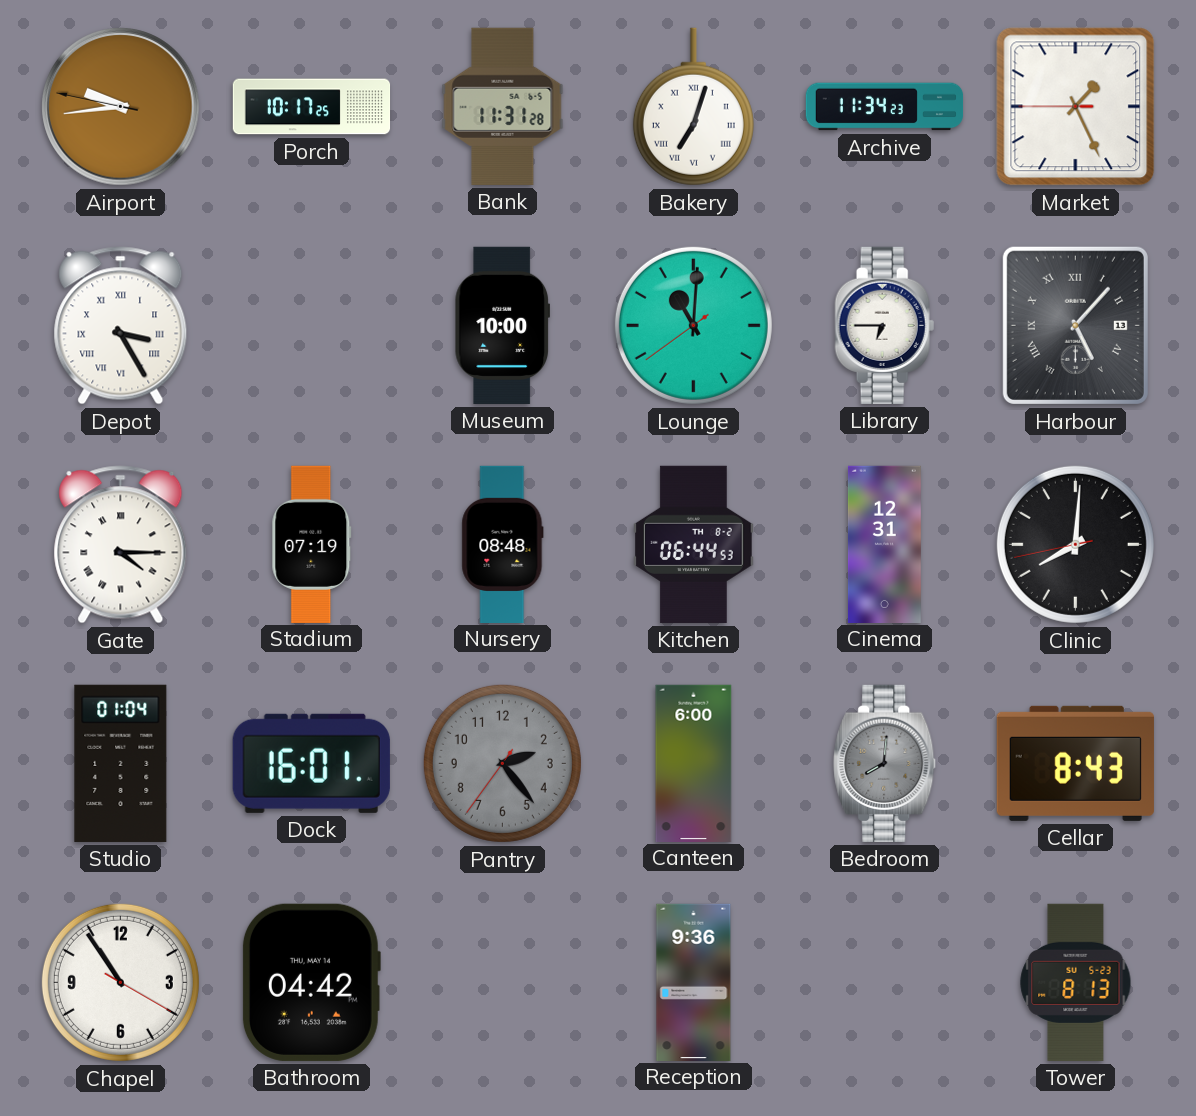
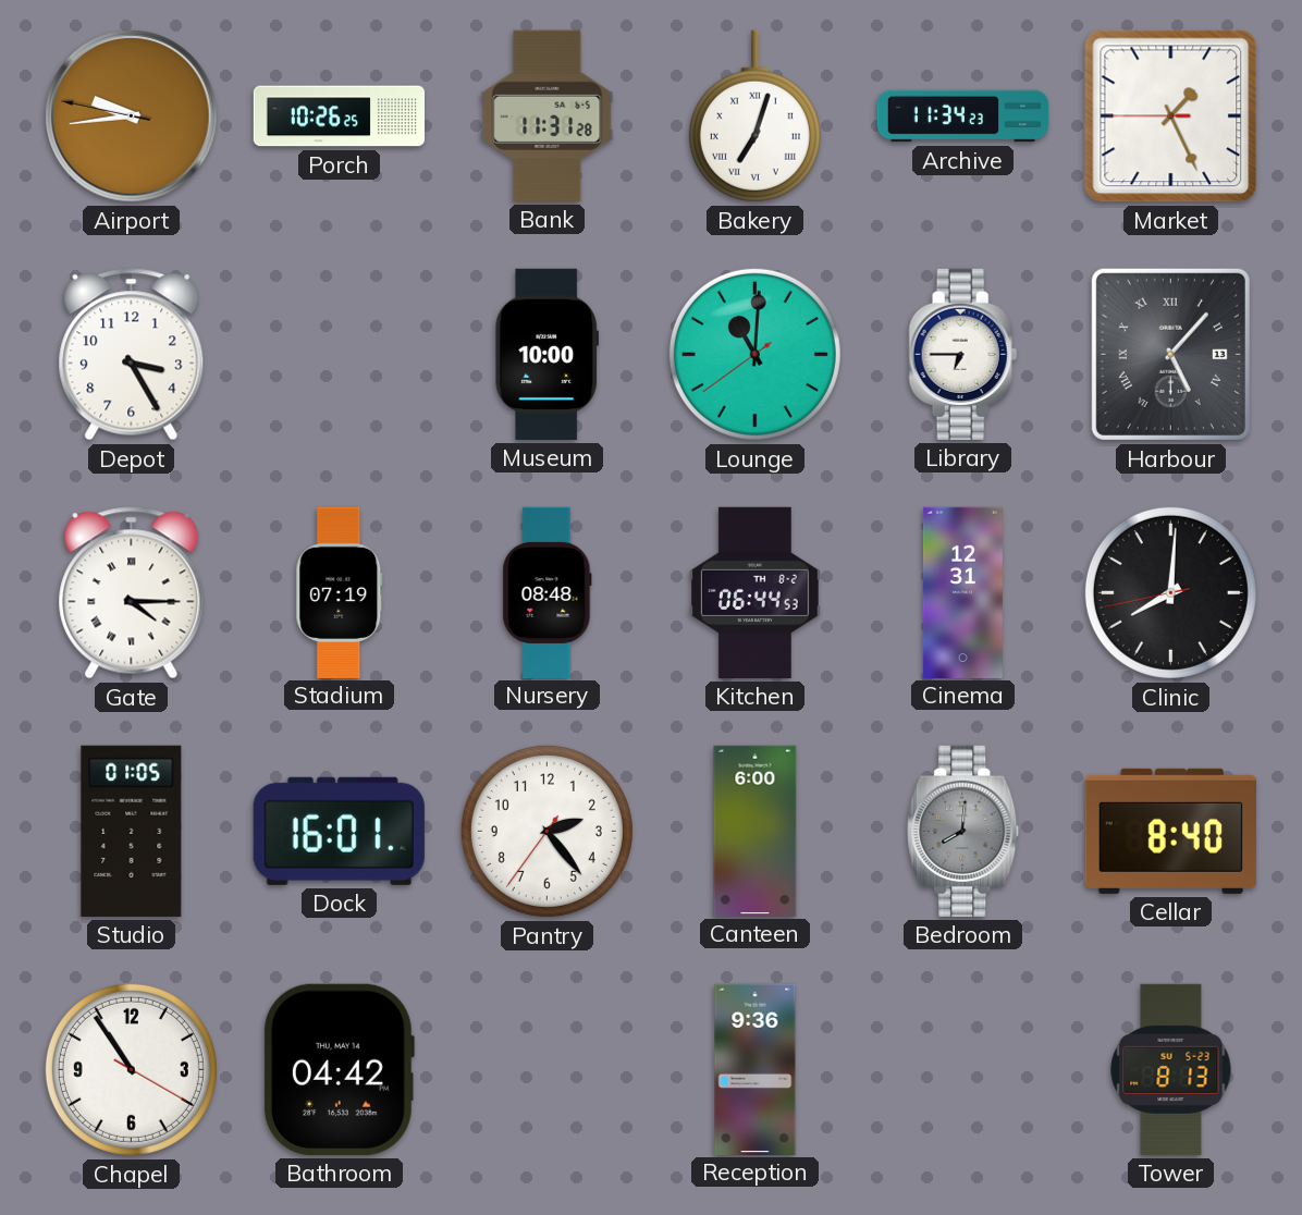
Porch: 10:17 -> 10:26
Depot numerals: Roman -> Arabic
Studio: 01:04 -> 01:05
Pantry dial: grey -> white
Cellar: 8:43 -> 8:40
